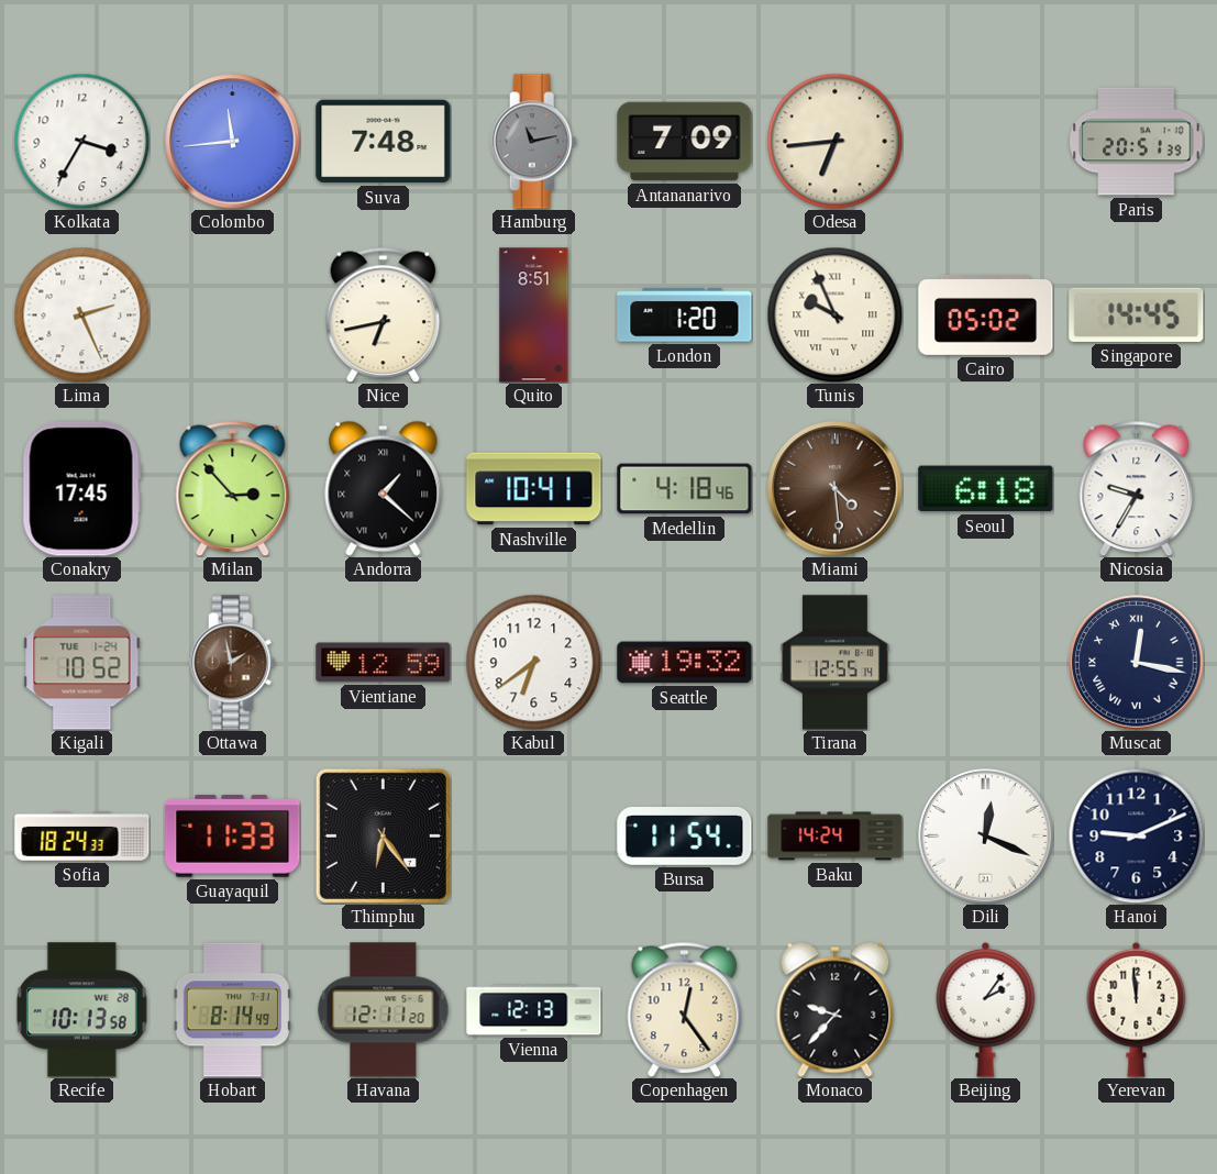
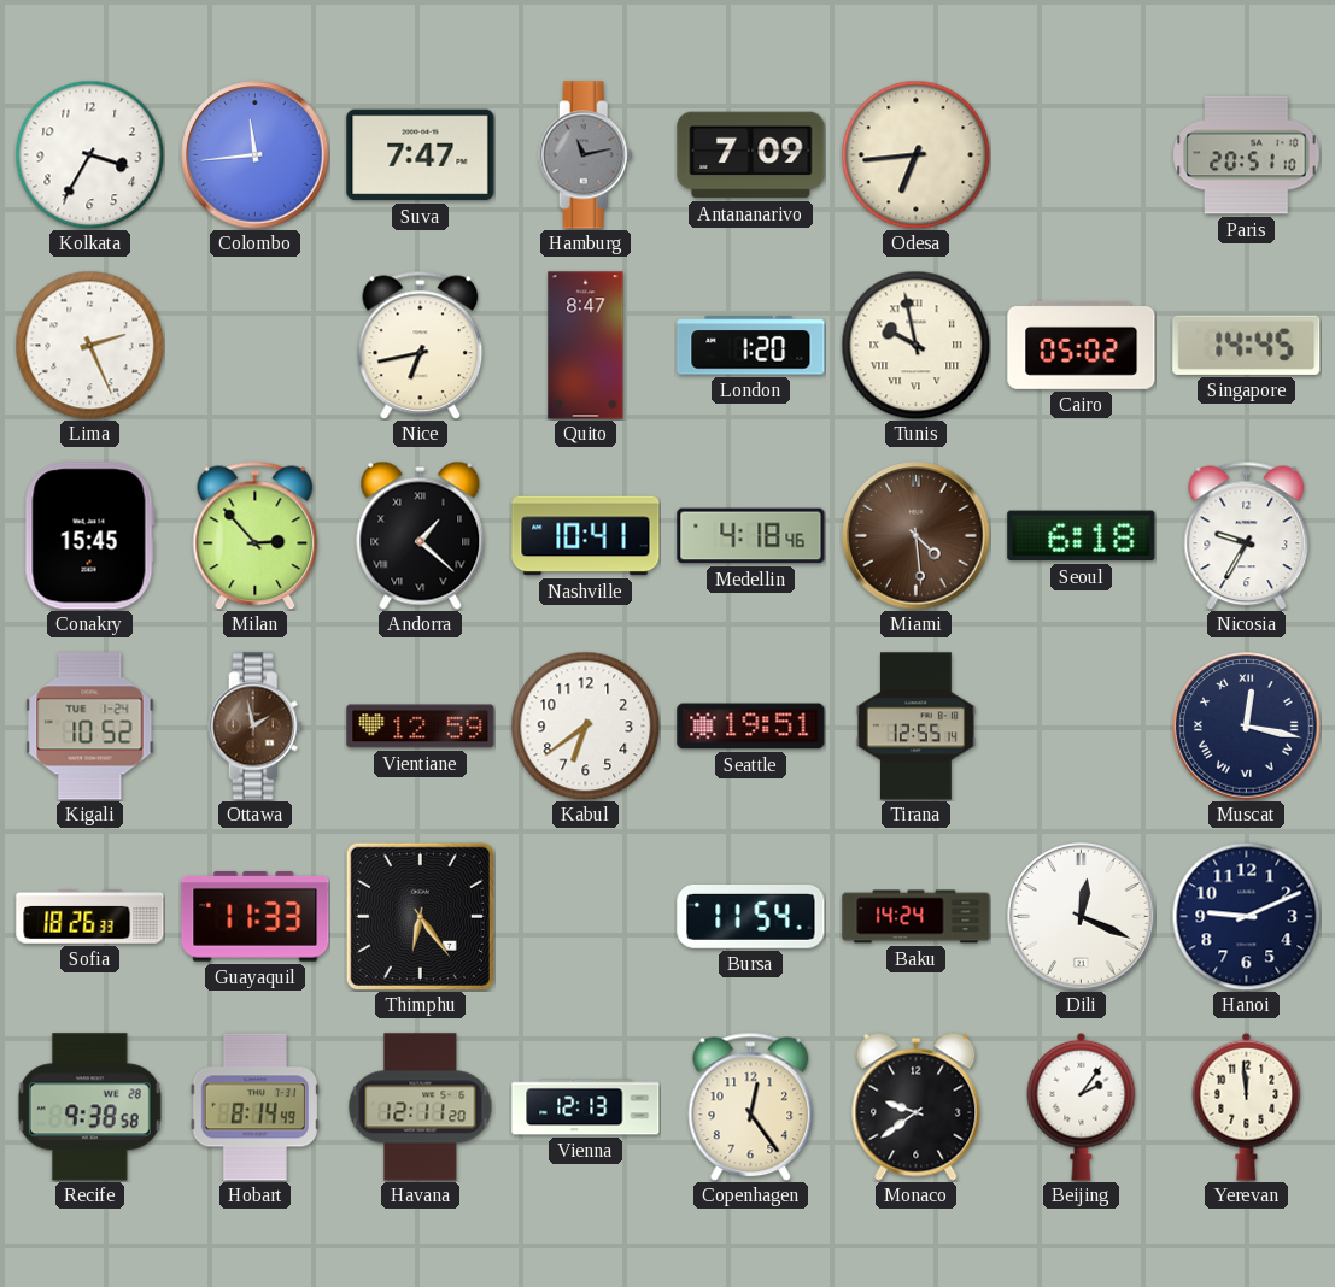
Suva: 7:48 -> 7:47
Paris: 20:51:39 -> 20:51:10
Quito: 8:51 -> 8:47
Tunis: 9:56 -> 9:58
Conakry: 17:45 -> 15:45
Seattle: 19:32 -> 19:51
Sofia: 18:24 -> 18:26
Recife: 10:13 -> 9:38
Monaco: 9:37 -> 9:39
